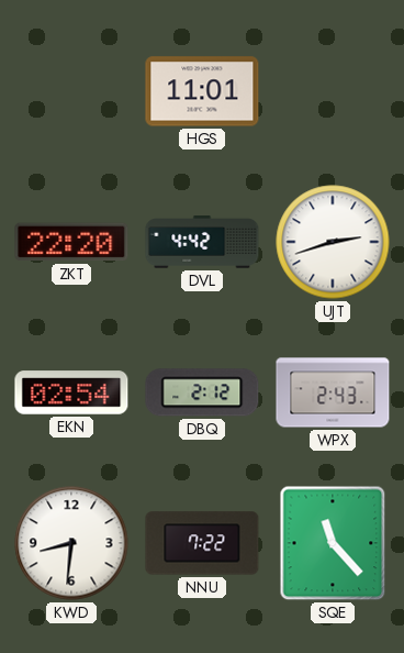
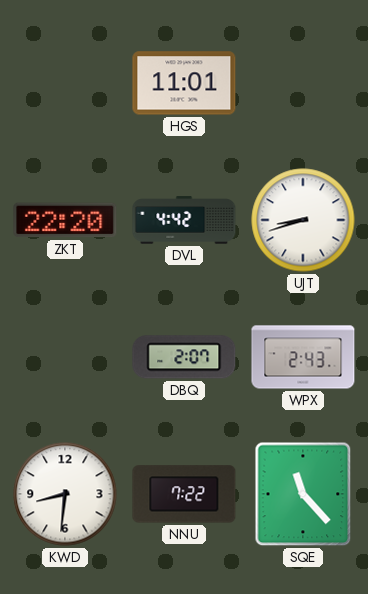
UJT: 2:42 -> 8:42
EKN: 02:54 -> none
DBQ: 2:12 -> 2:07
